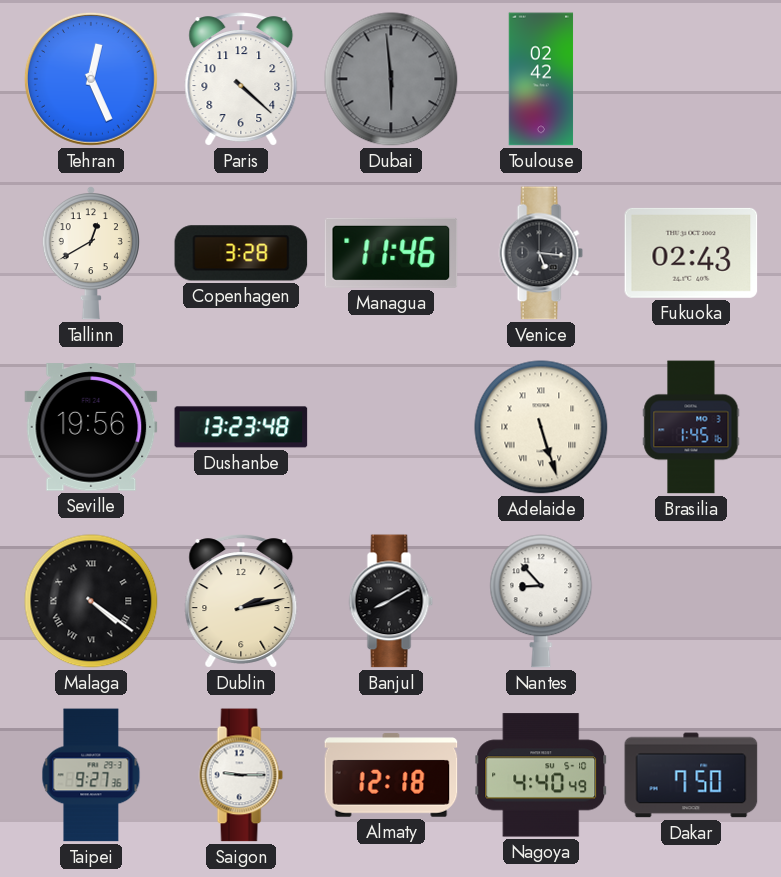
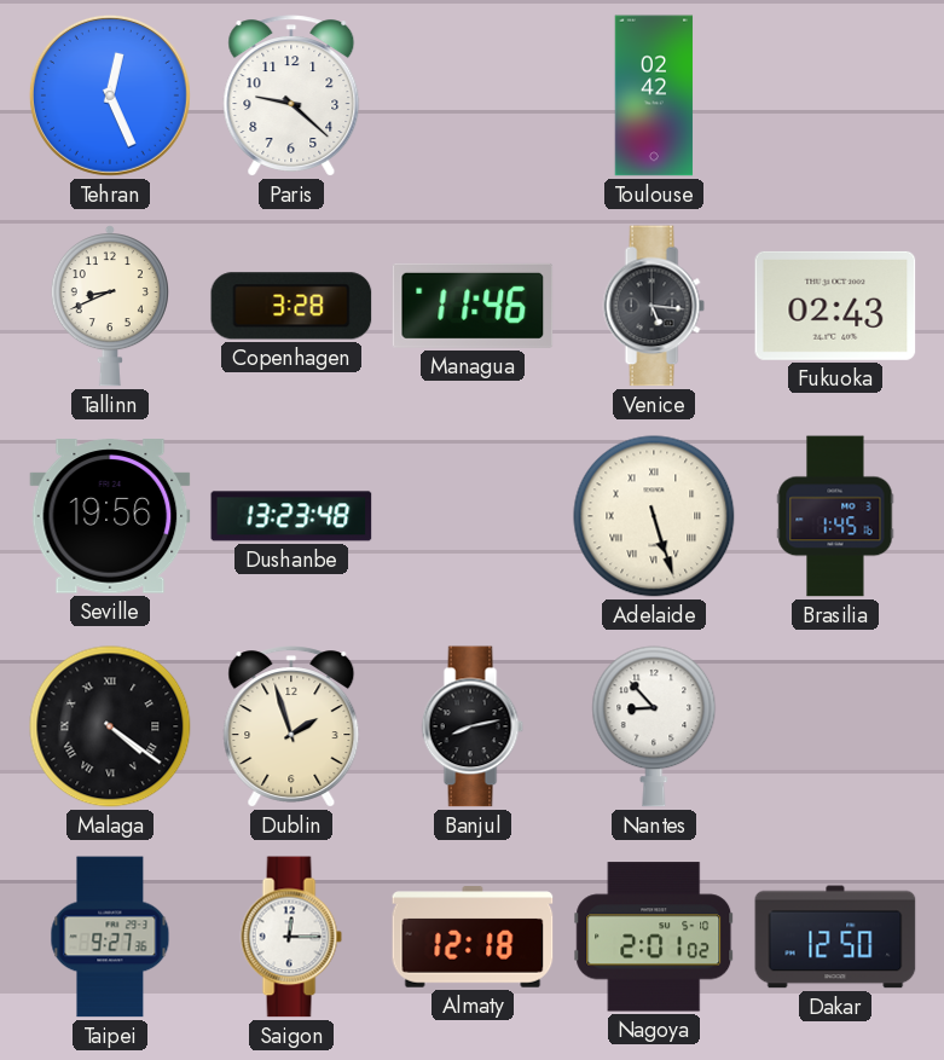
Paris: 4:22 -> 9:22
Dubai: 5:59 -> none
Tallinn: 12:40 -> 8:41
Dublin: 2:13 -> 1:57
Banjul: 8:10 -> 8:13
Saigon: 9:15 -> 12:15
Nagoya: 4:40 -> 2:01
Dakar: 7:50 -> 12:50
